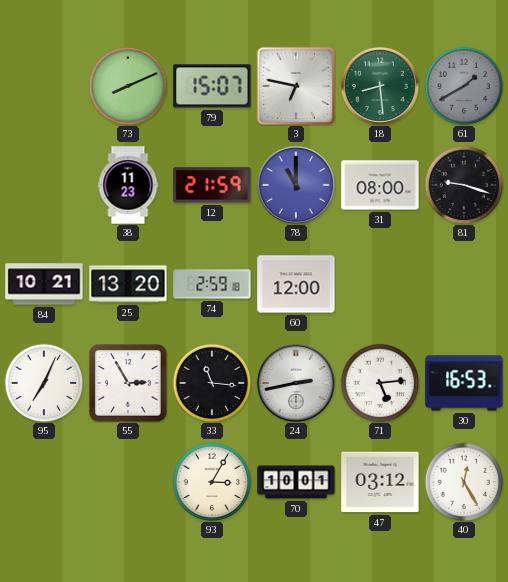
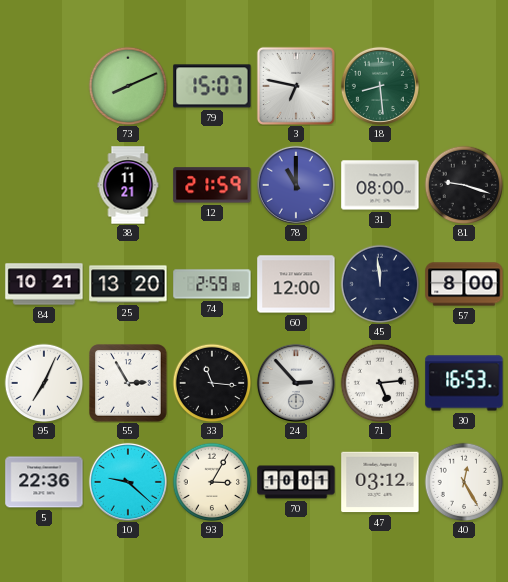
61: 1:40 -> none
38: 11:23 -> 11:21
45: none -> 11:59
57: none -> 8:00
24: 2:43 -> 2:53
5: none -> 22:36
10: none -> 9:22
